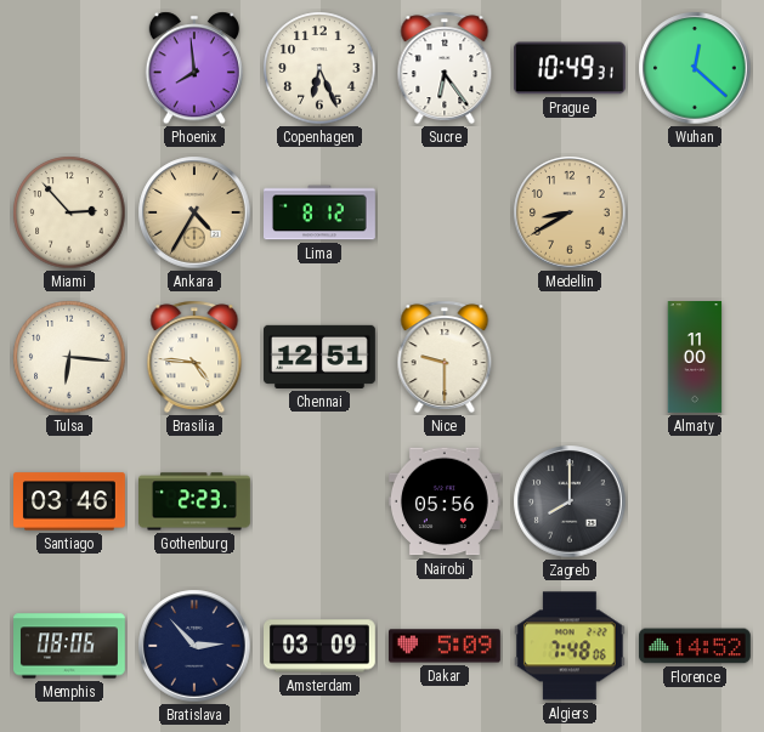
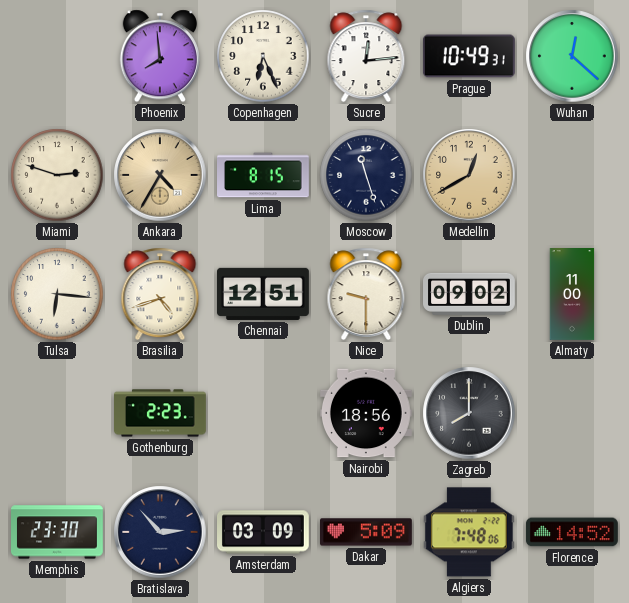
Sucre: 6:24 -> 12:14
Miami: 2:53 -> 2:48
Lima: 8:12 -> 8:15
Moscow: none -> 11:27
Medellin: 8:40 -> 12:40
Brasilia: 4:46 -> 4:42
Dublin: none -> 09:02
Santiago: 03:46 -> none
Nairobi: 05:56 -> 18:56
Memphis: 08:06 -> 23:30
